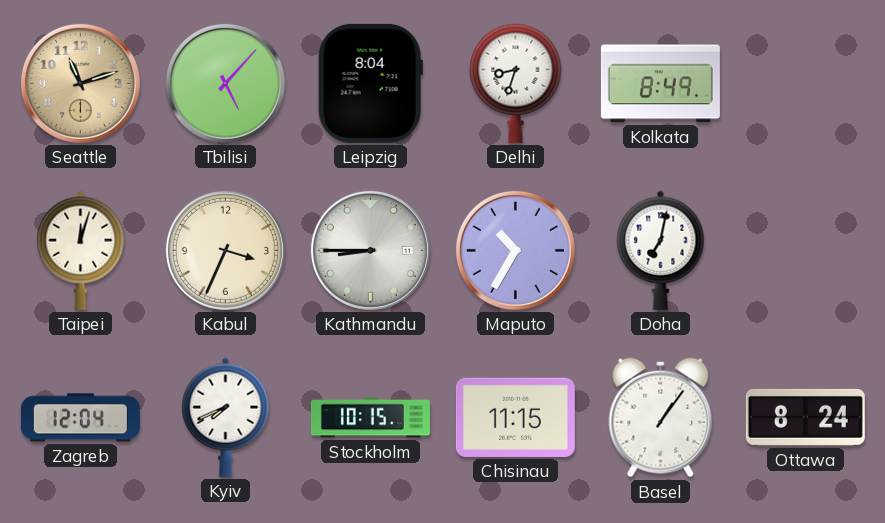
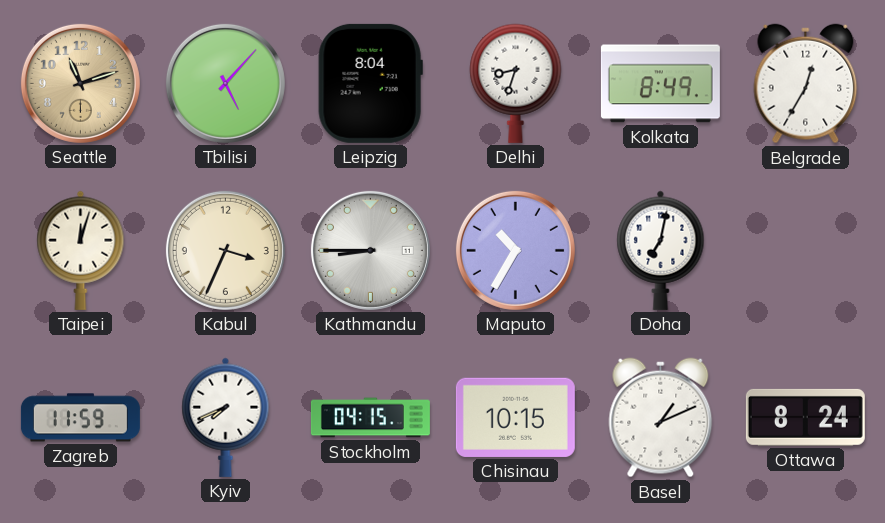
Belgrade: none -> 12:35
Zagreb: 12:04 -> 11:59
Stockholm: 10:15 -> 04:15
Chisinau: 11:15 -> 10:15
Basel: 1:06 -> 1:11
